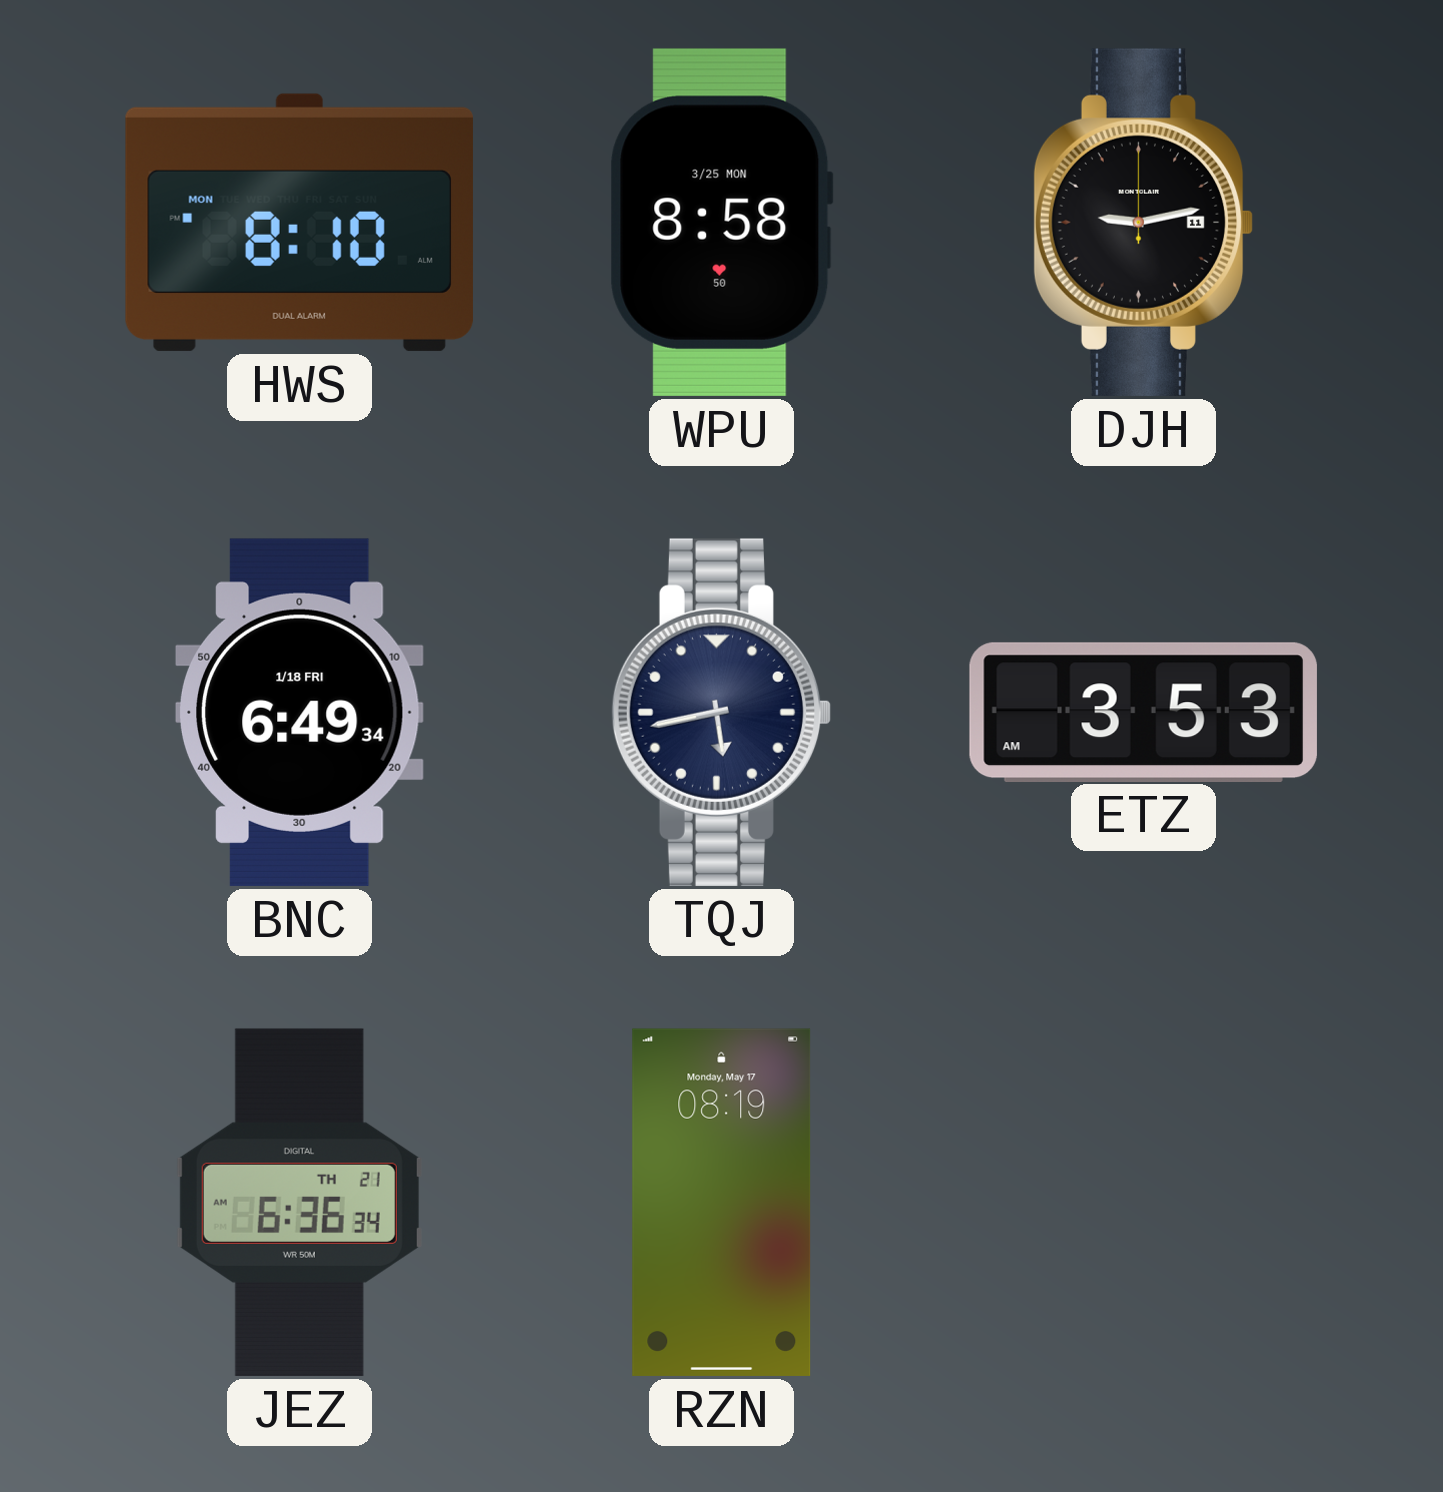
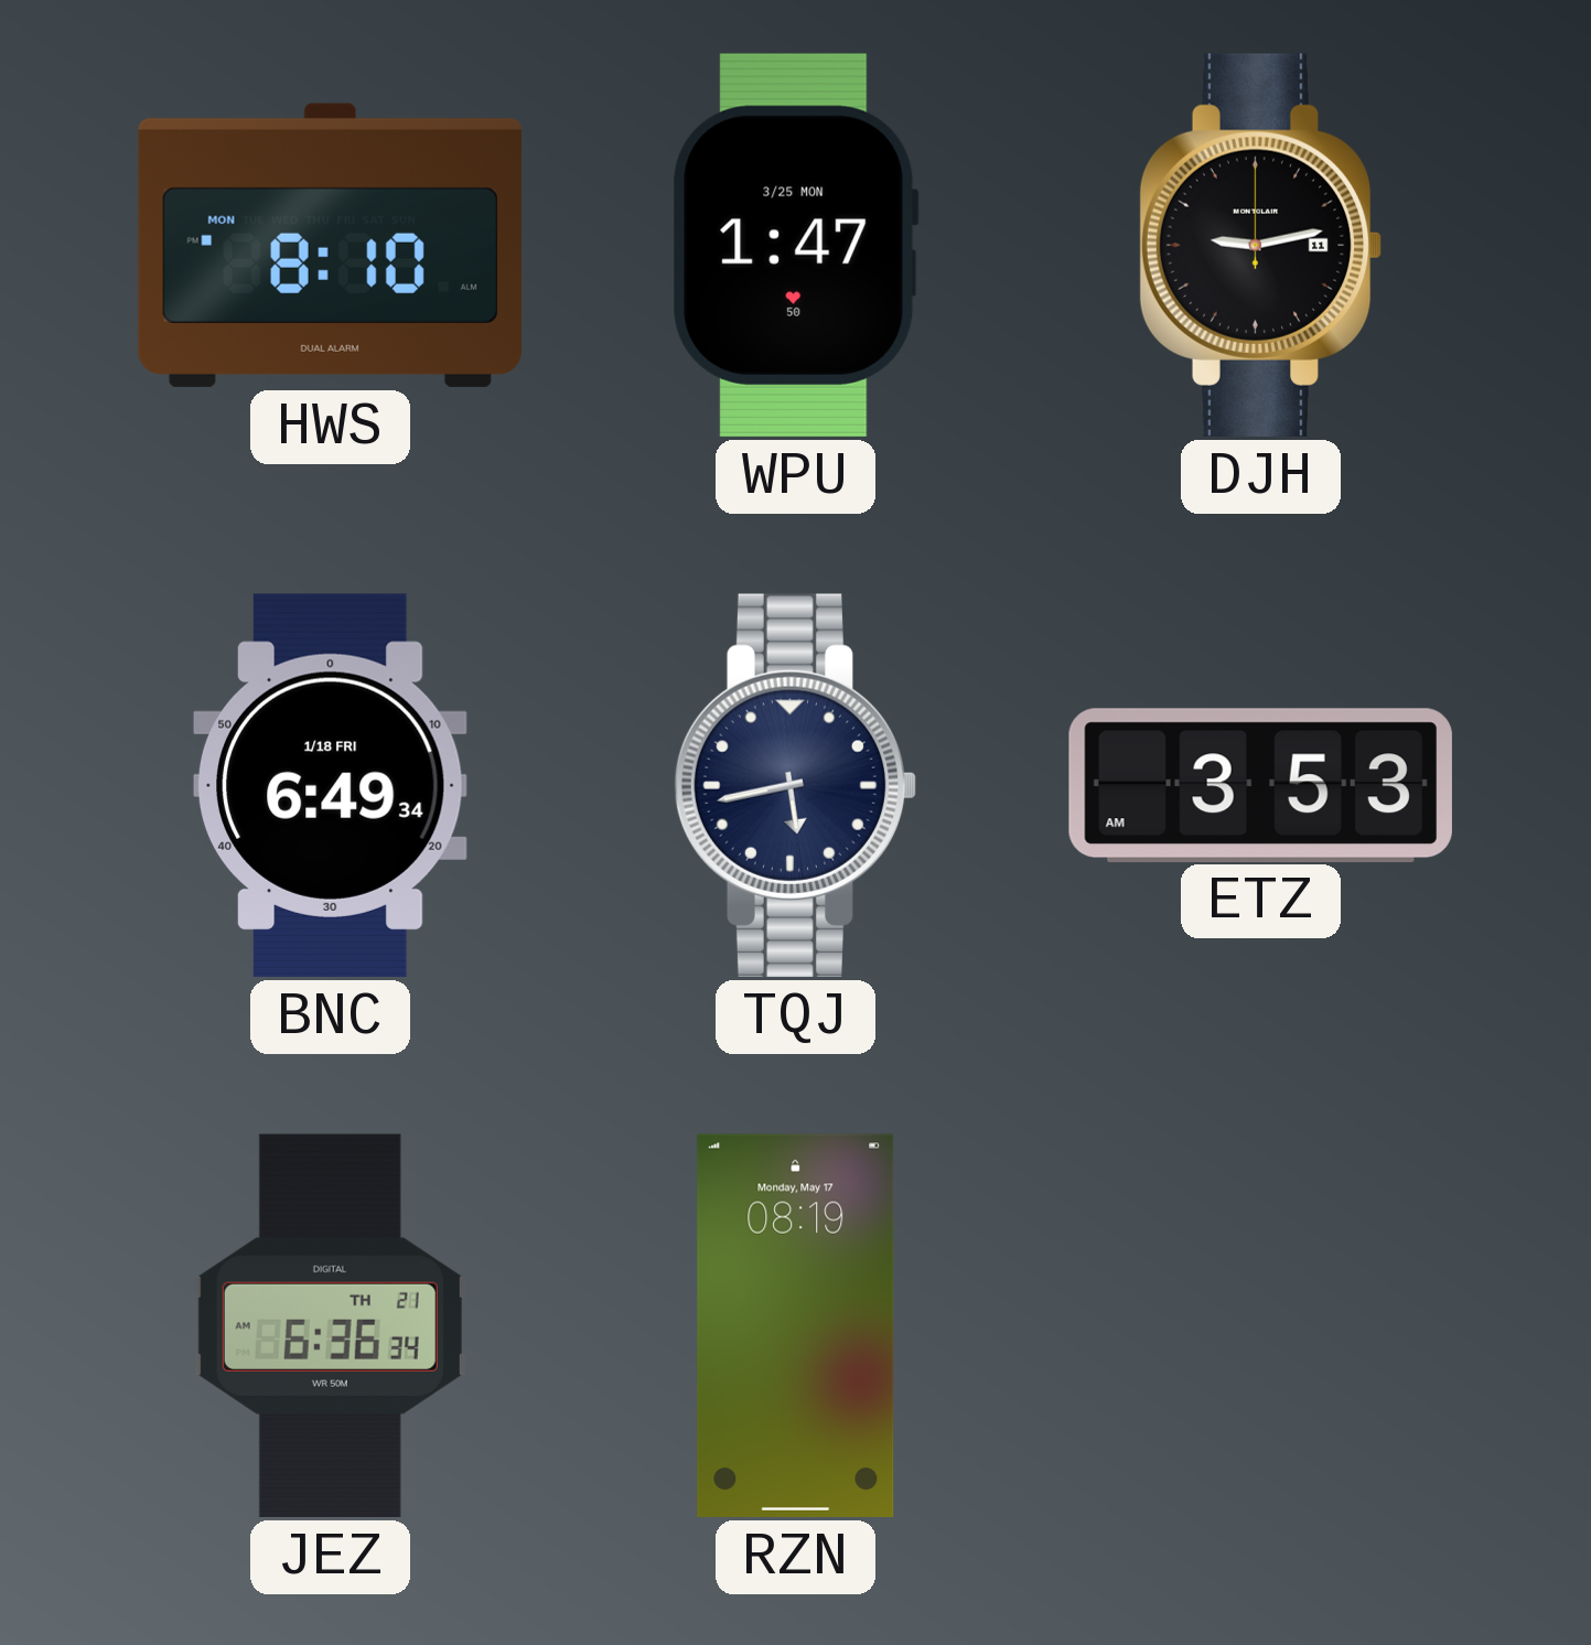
WPU: 8:58 -> 1:47
